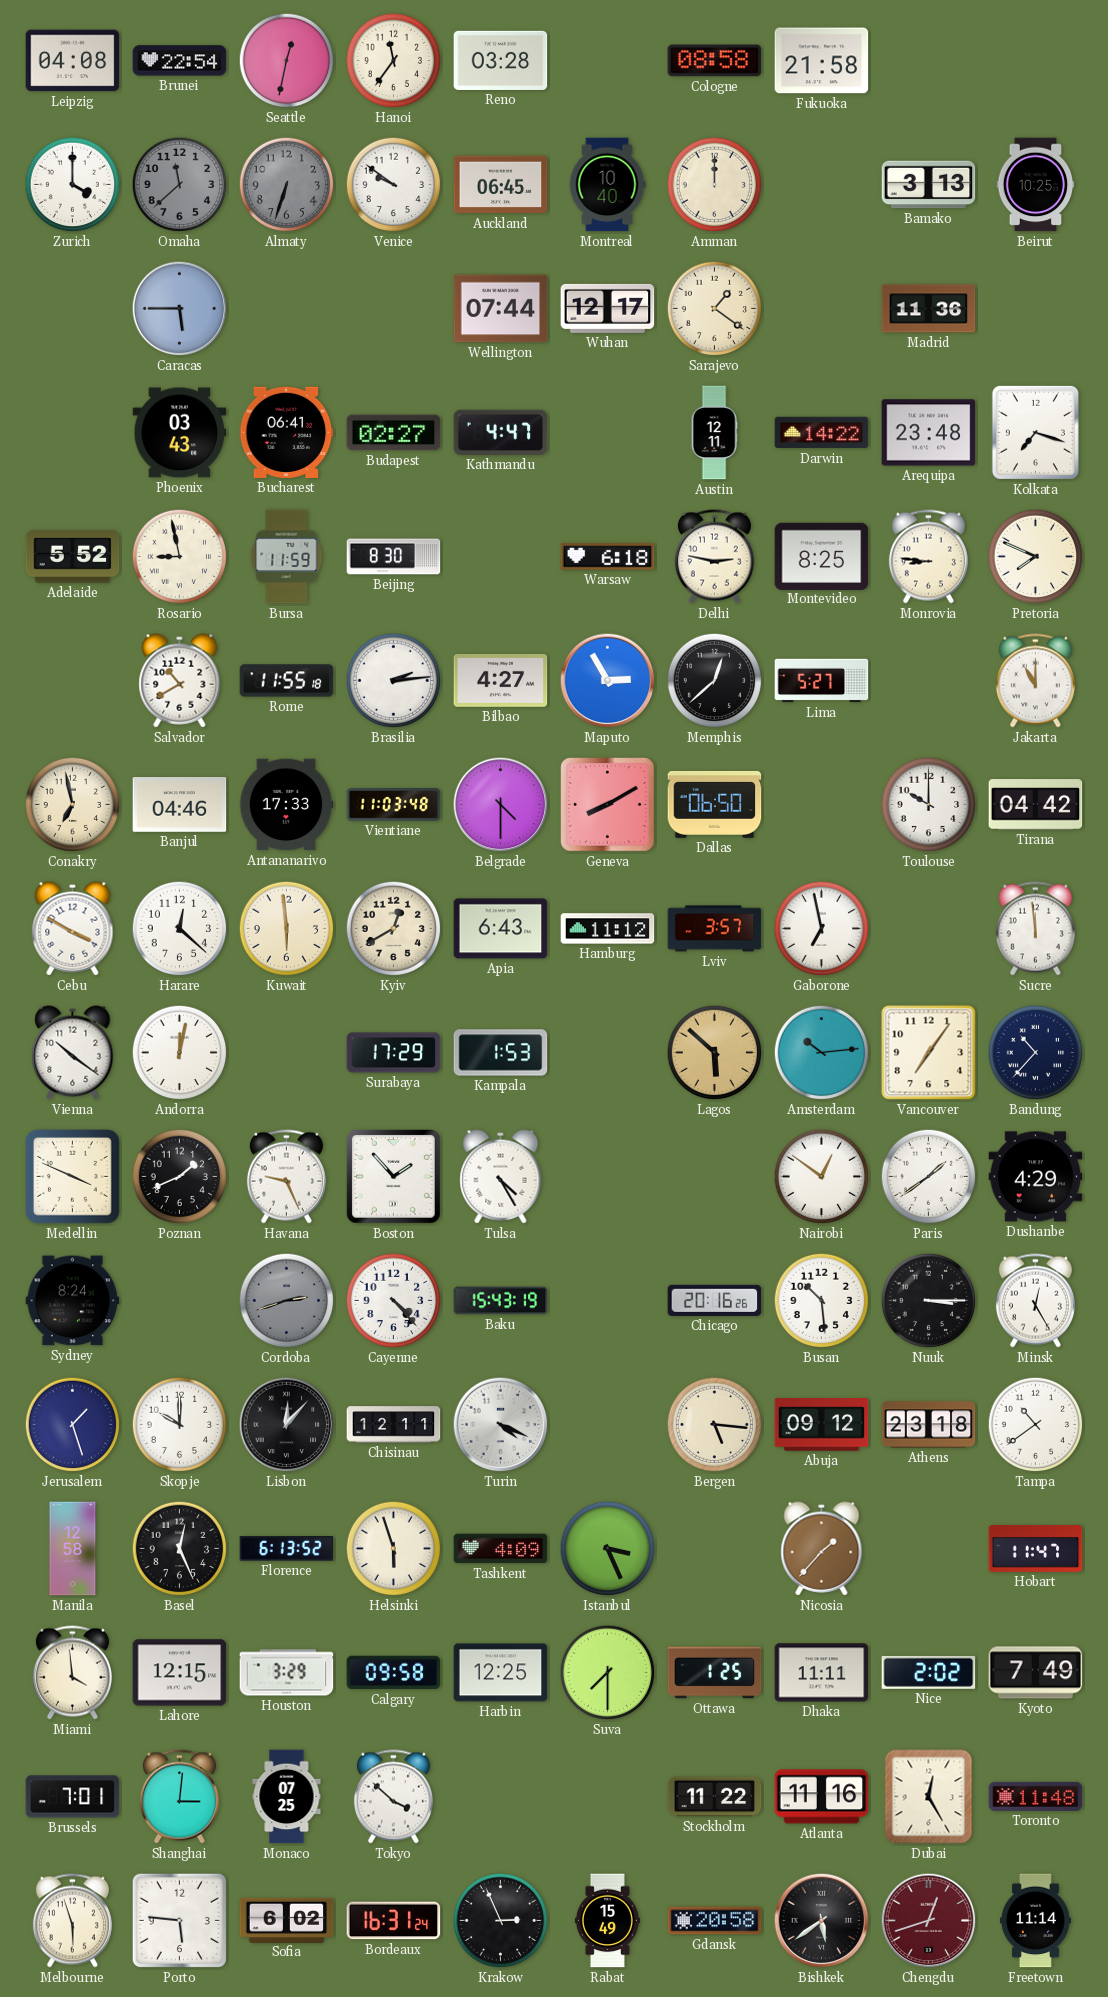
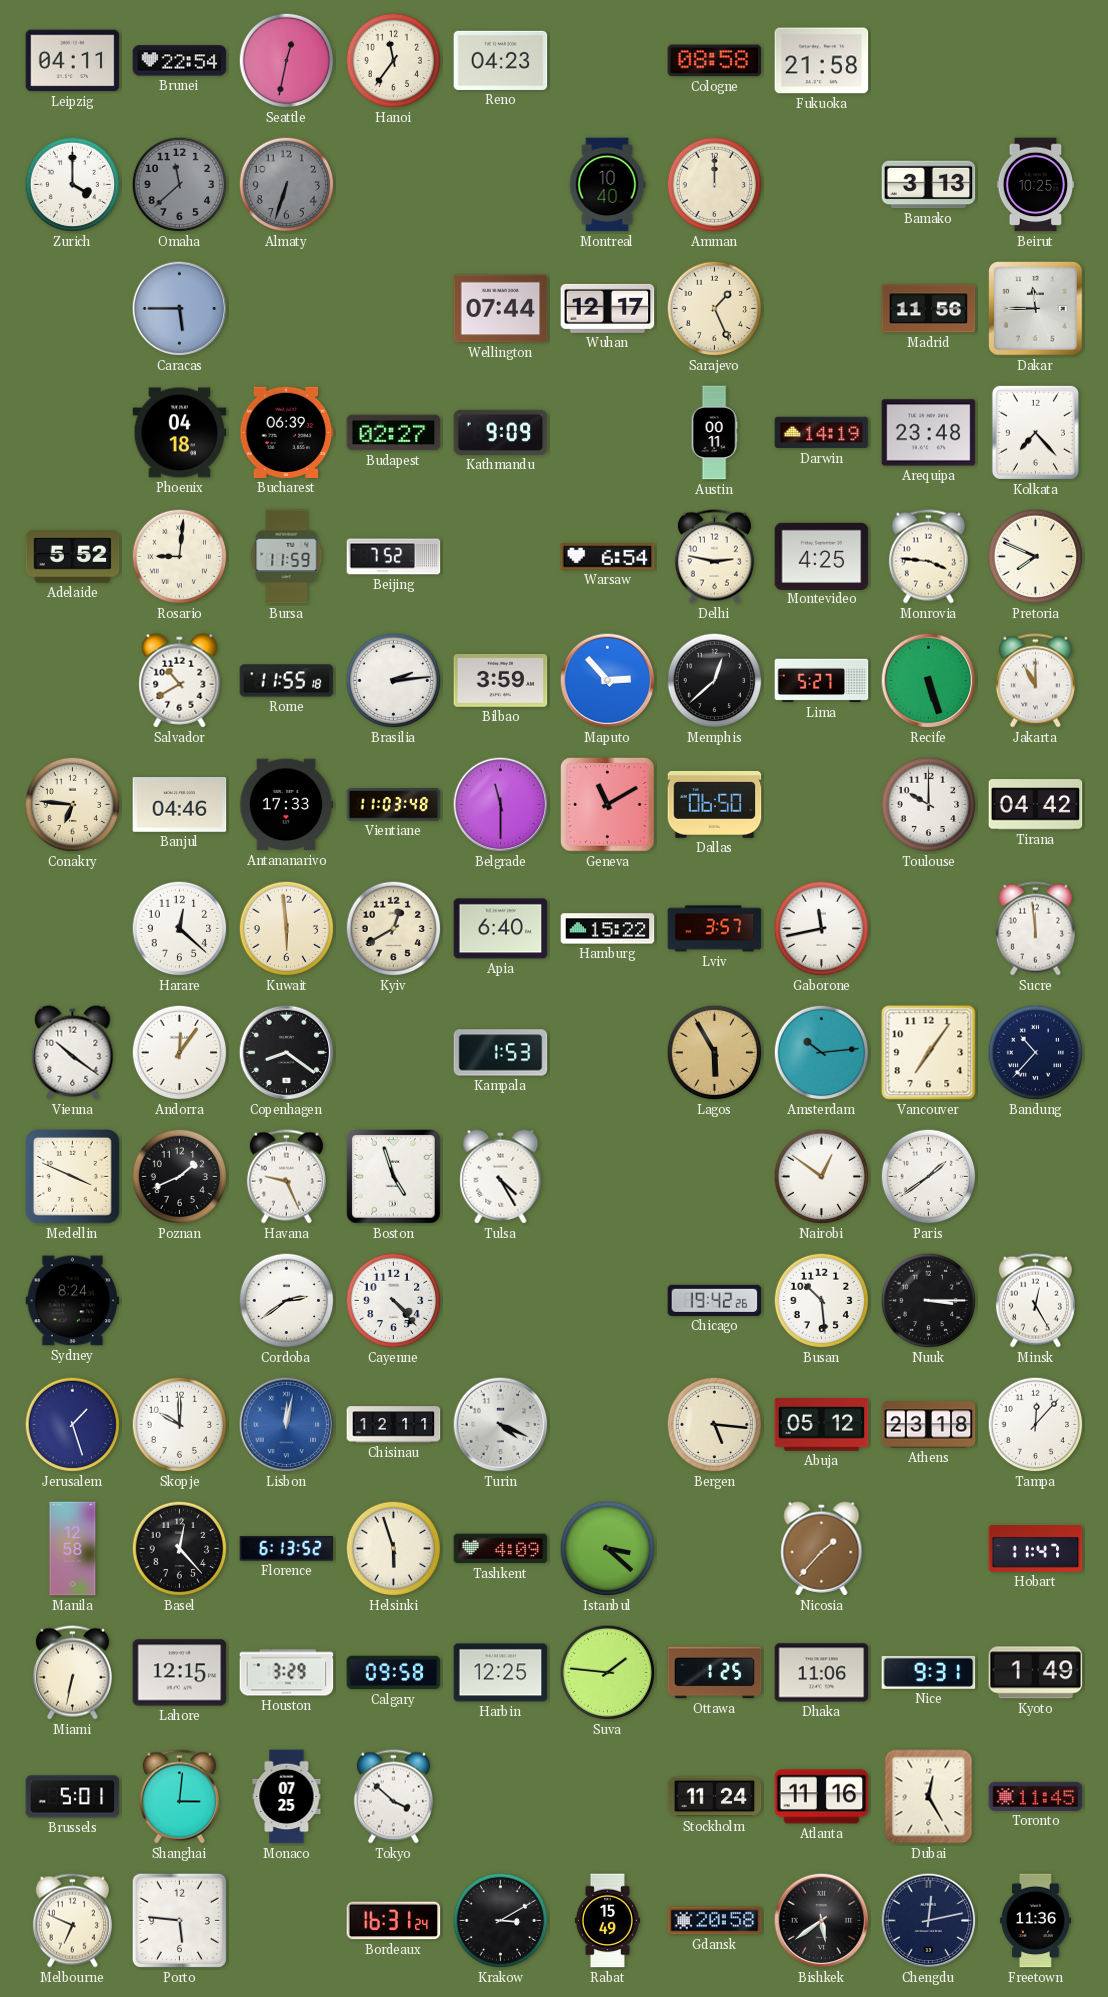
Leipzig: 04:08 -> 04:11
Reno: 03:28 -> 04:23
Venice: 9:51 -> none
Auckland: 06:45 -> none
Sarajevo: 1:21 -> 1:26
Madrid: 11:36 -> 11:56
Dakar: none -> 11:45
Phoenix: 03:43 -> 04:18
Bucharest: 06:41 -> 06:39
Kathmandu: 4:47 -> 9:09
Austin: 12:11 -> 00:11
Darwin: 14:22 -> 14:19
Kolkata: 7:18 -> 7:23
Rosario: 8:58 -> 9:01
Beijing: 8:30 -> 7:52
Warsaw: 6:18 -> 6:54
Montevideo: 8:25 -> 4:25
Monrovia: 8:46 -> 3:46
Bilbao: 4:27 -> 3:59
Maputo: 2:55 -> 2:53
Recife: none -> 5:27
Conakry: 6:58 -> 6:46
Belgrade: 4:30 -> 11:30
Geneva: 8:10 -> 11:10
Cebu: 3:50 -> none
Apia: 6:43 -> 6:40
Hamburg: 11:12 -> 15:22
Gaborone: 6:58 -> 11:43
Andorra: 12:02 -> 12:06
Copenhagen: none -> 8:21
Surabaya: 17:29 -> none
Lagos: 5:52 -> 5:55
Boston: 1:53 -> 4:57
Dushanbe: 4:29 -> none
Cordoba: 2:42 -> 2:39
Cordoba dial: grey -> white
Baku: 15:43 -> none
Chicago: 20:16 -> 19:42
Lisbon: 12:07 -> 12:02
Lisbon dial: black -> blue
Abuja: 09:12 -> 05:12
Tampa: 10:39 -> 12:07
Basel: 12:26 -> 12:23
Istanbul: 3:26 -> 3:22
Miami: 3:59 -> 6:32
Suva: 7:30 -> 1:46
Dhaka: 11:11 -> 11:06
Nice: 2:02 -> 9:31
Kyoto: 7:49 -> 1:49
Brussels: 7:01 -> 5:01
Stockholm: 11:22 -> 11:24
Toronto: 11:48 -> 11:45
Melbourne: 5:57 -> 6:49
Sofia: 6:02 -> none
Krakow: 2:56 -> 3:10
Chengdu: 12:42 -> 12:13
Chengdu dial: burgundy -> navy
Freetown: 11:14 -> 11:36
